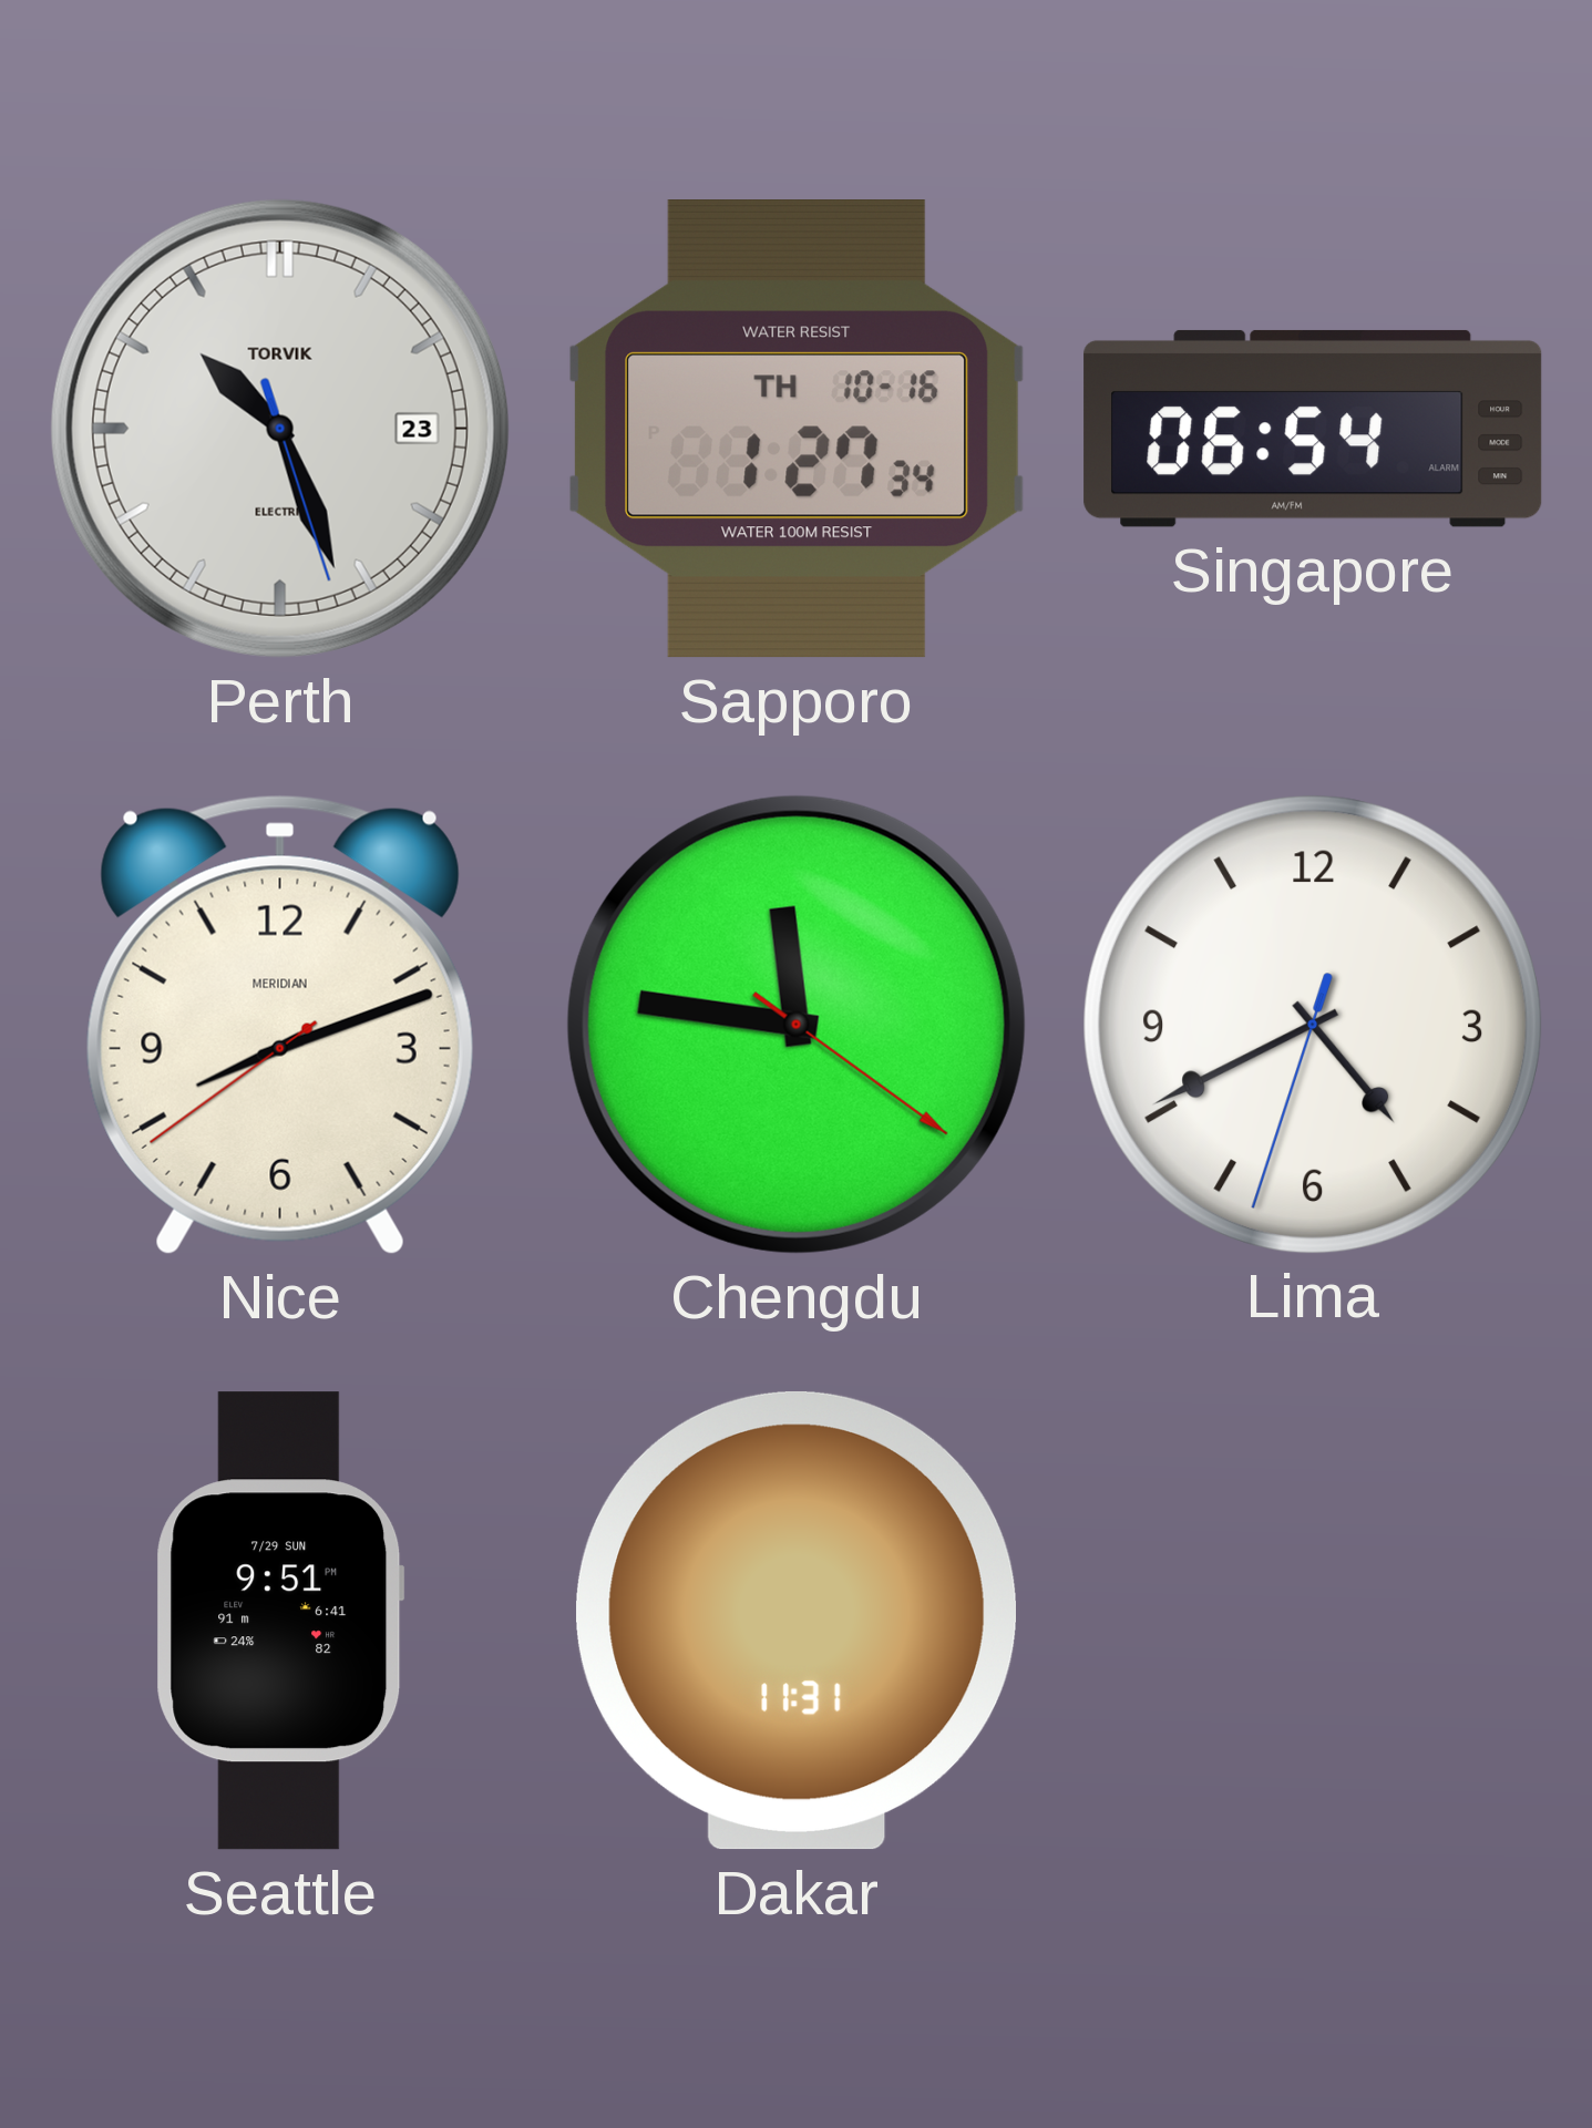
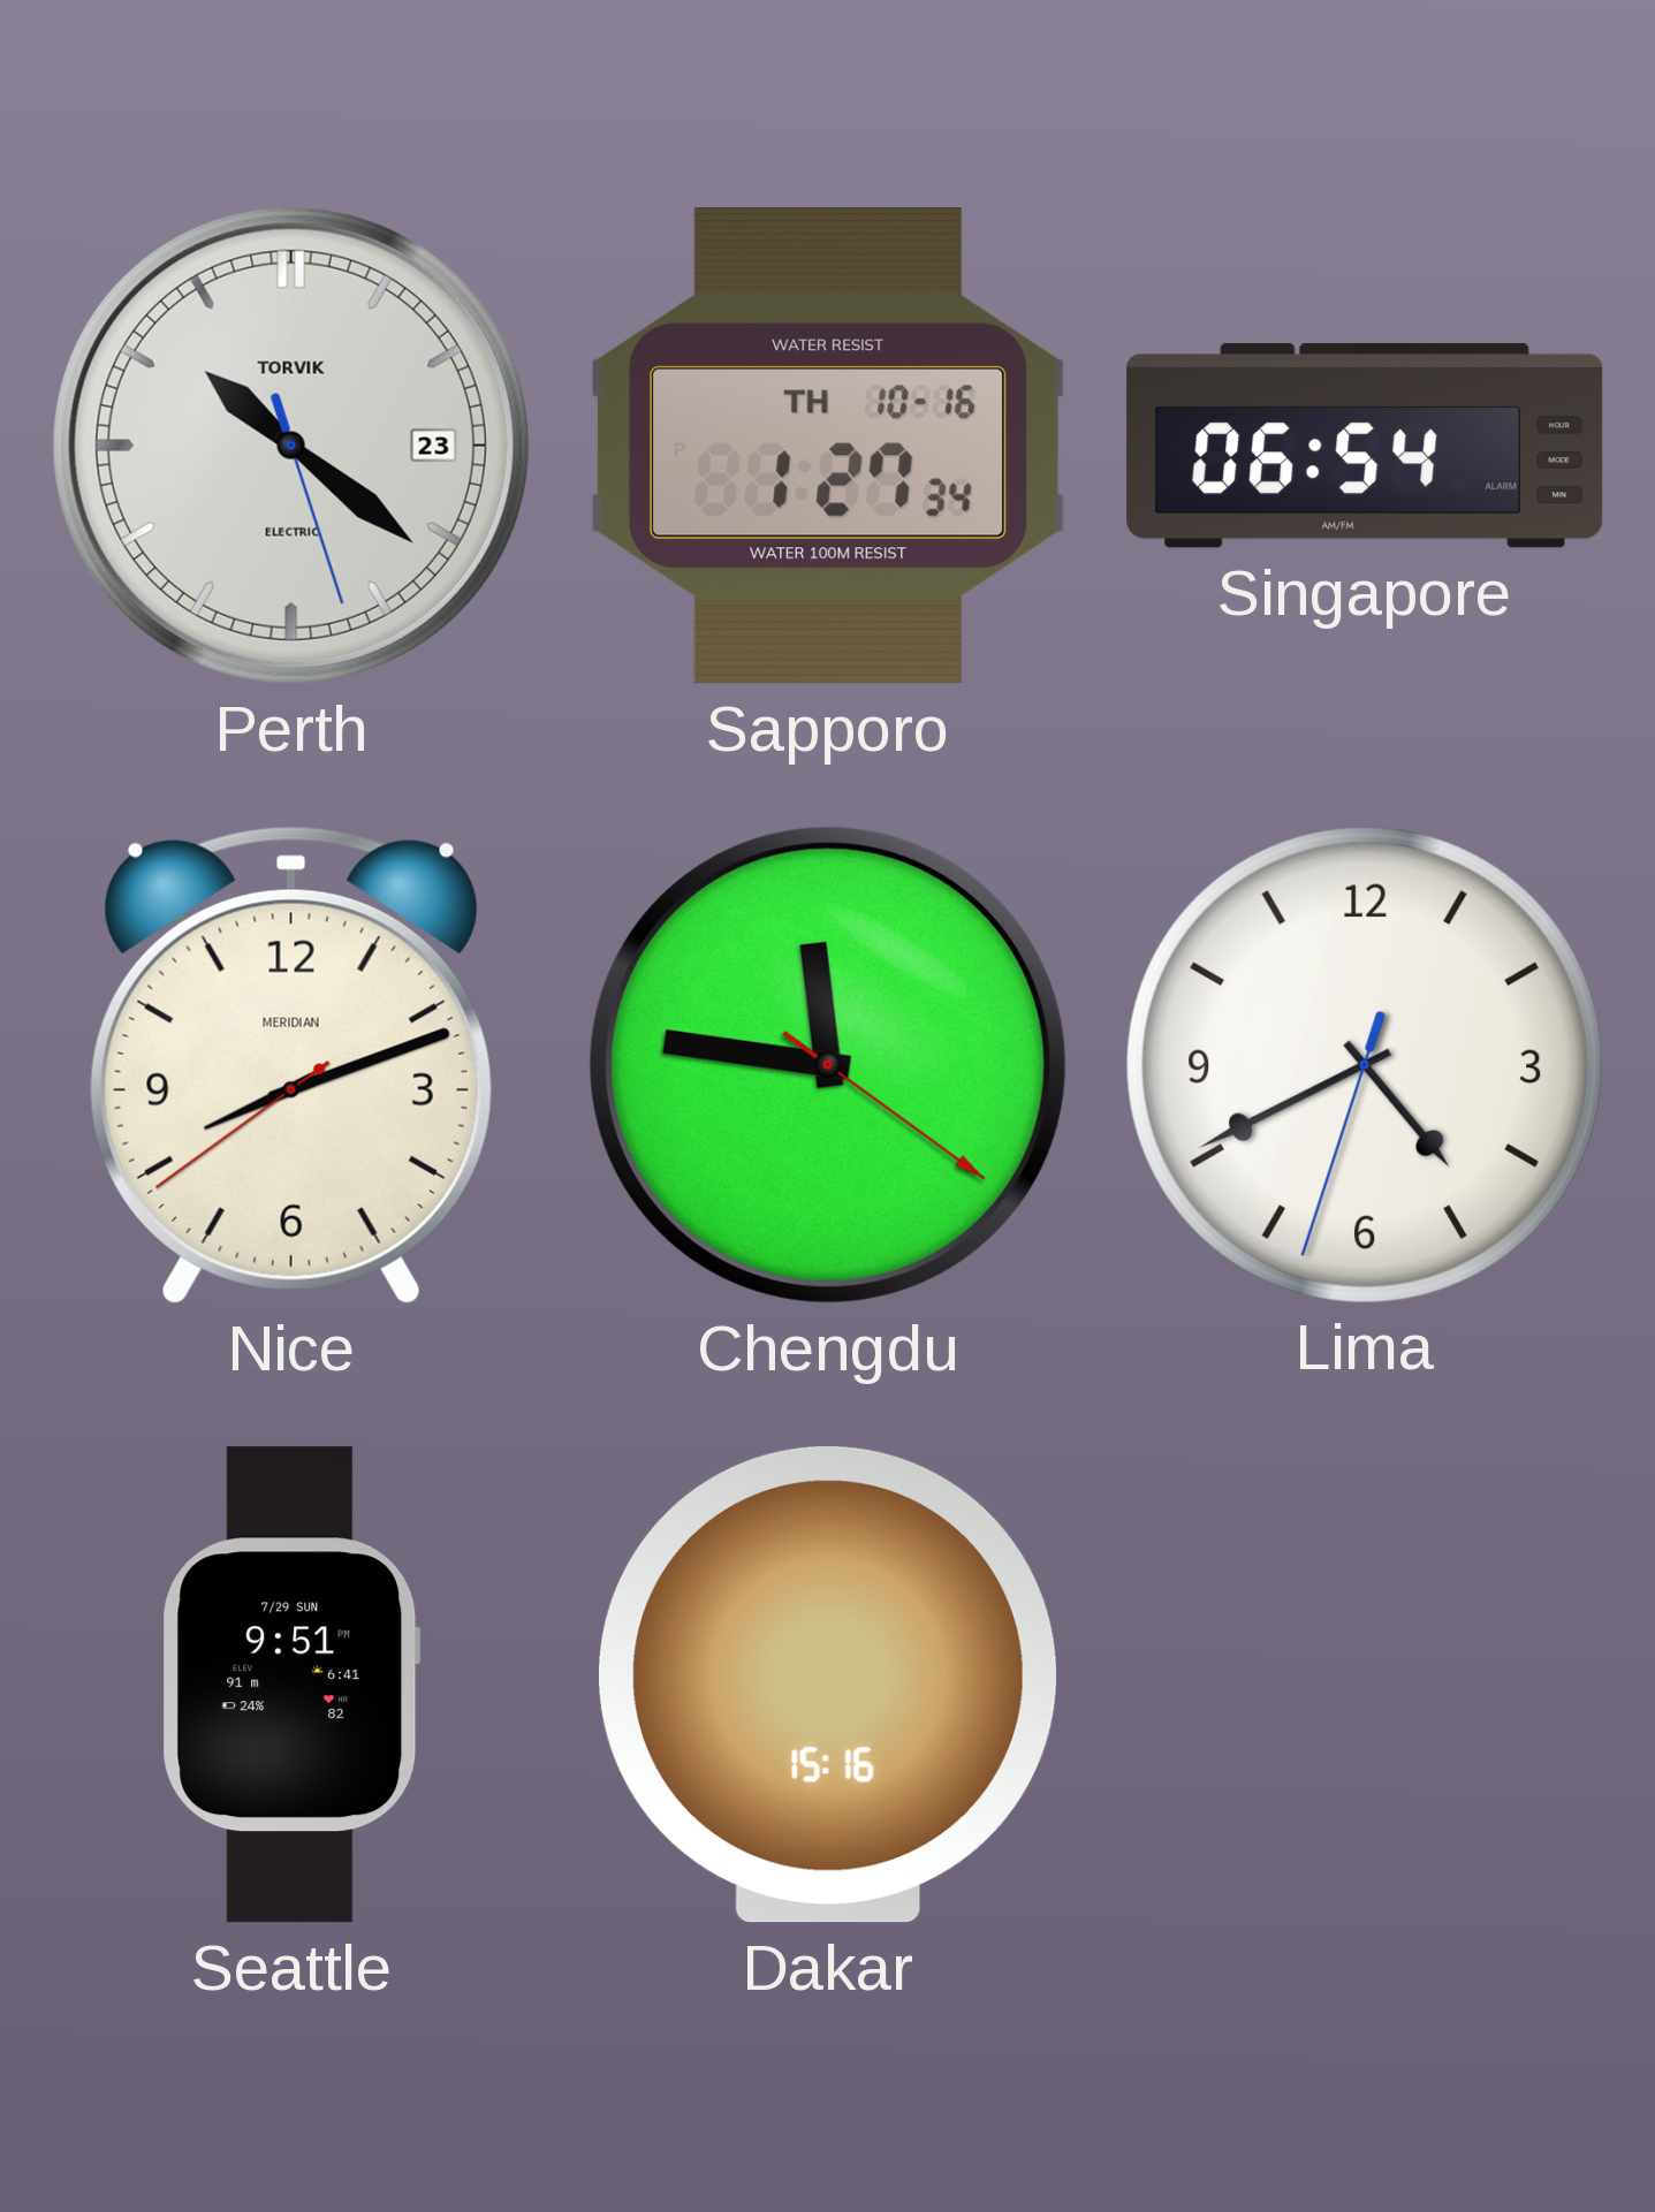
Perth: 10:26 -> 10:21
Dakar: 11:31 -> 15:16
